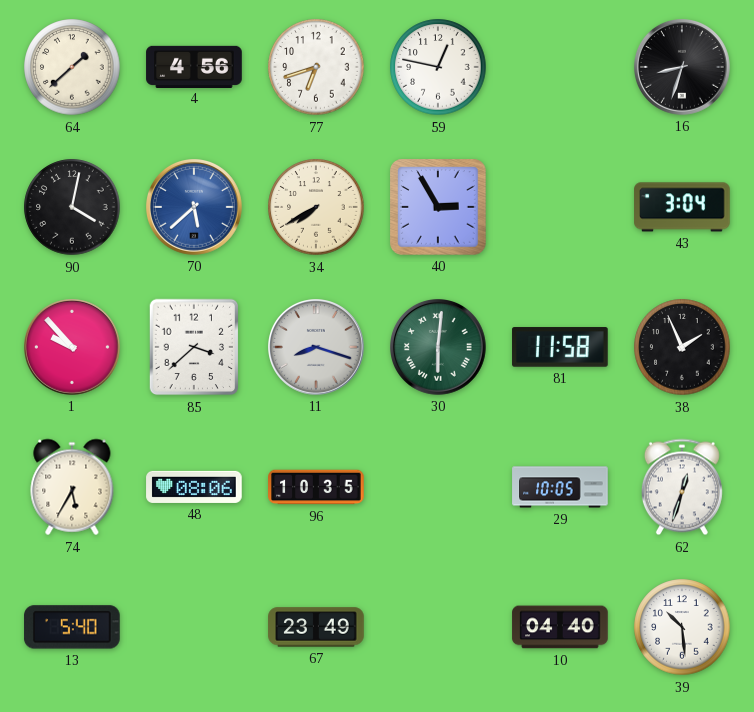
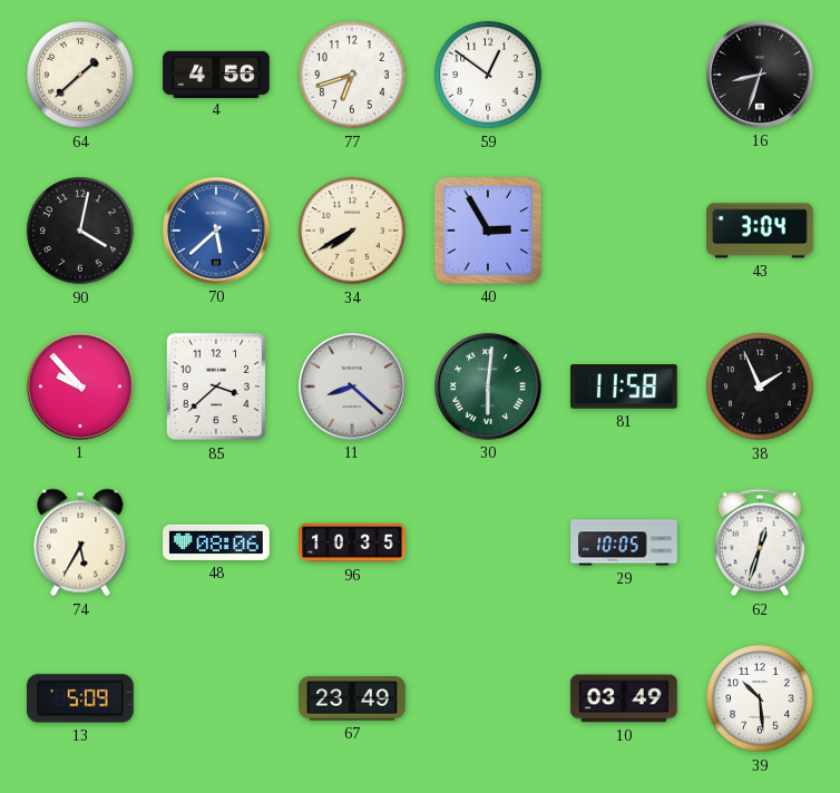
59: 12:47 -> 12:51
11: 8:18 -> 8:22
13: 5:40 -> 5:09
10: 04:40 -> 03:49
